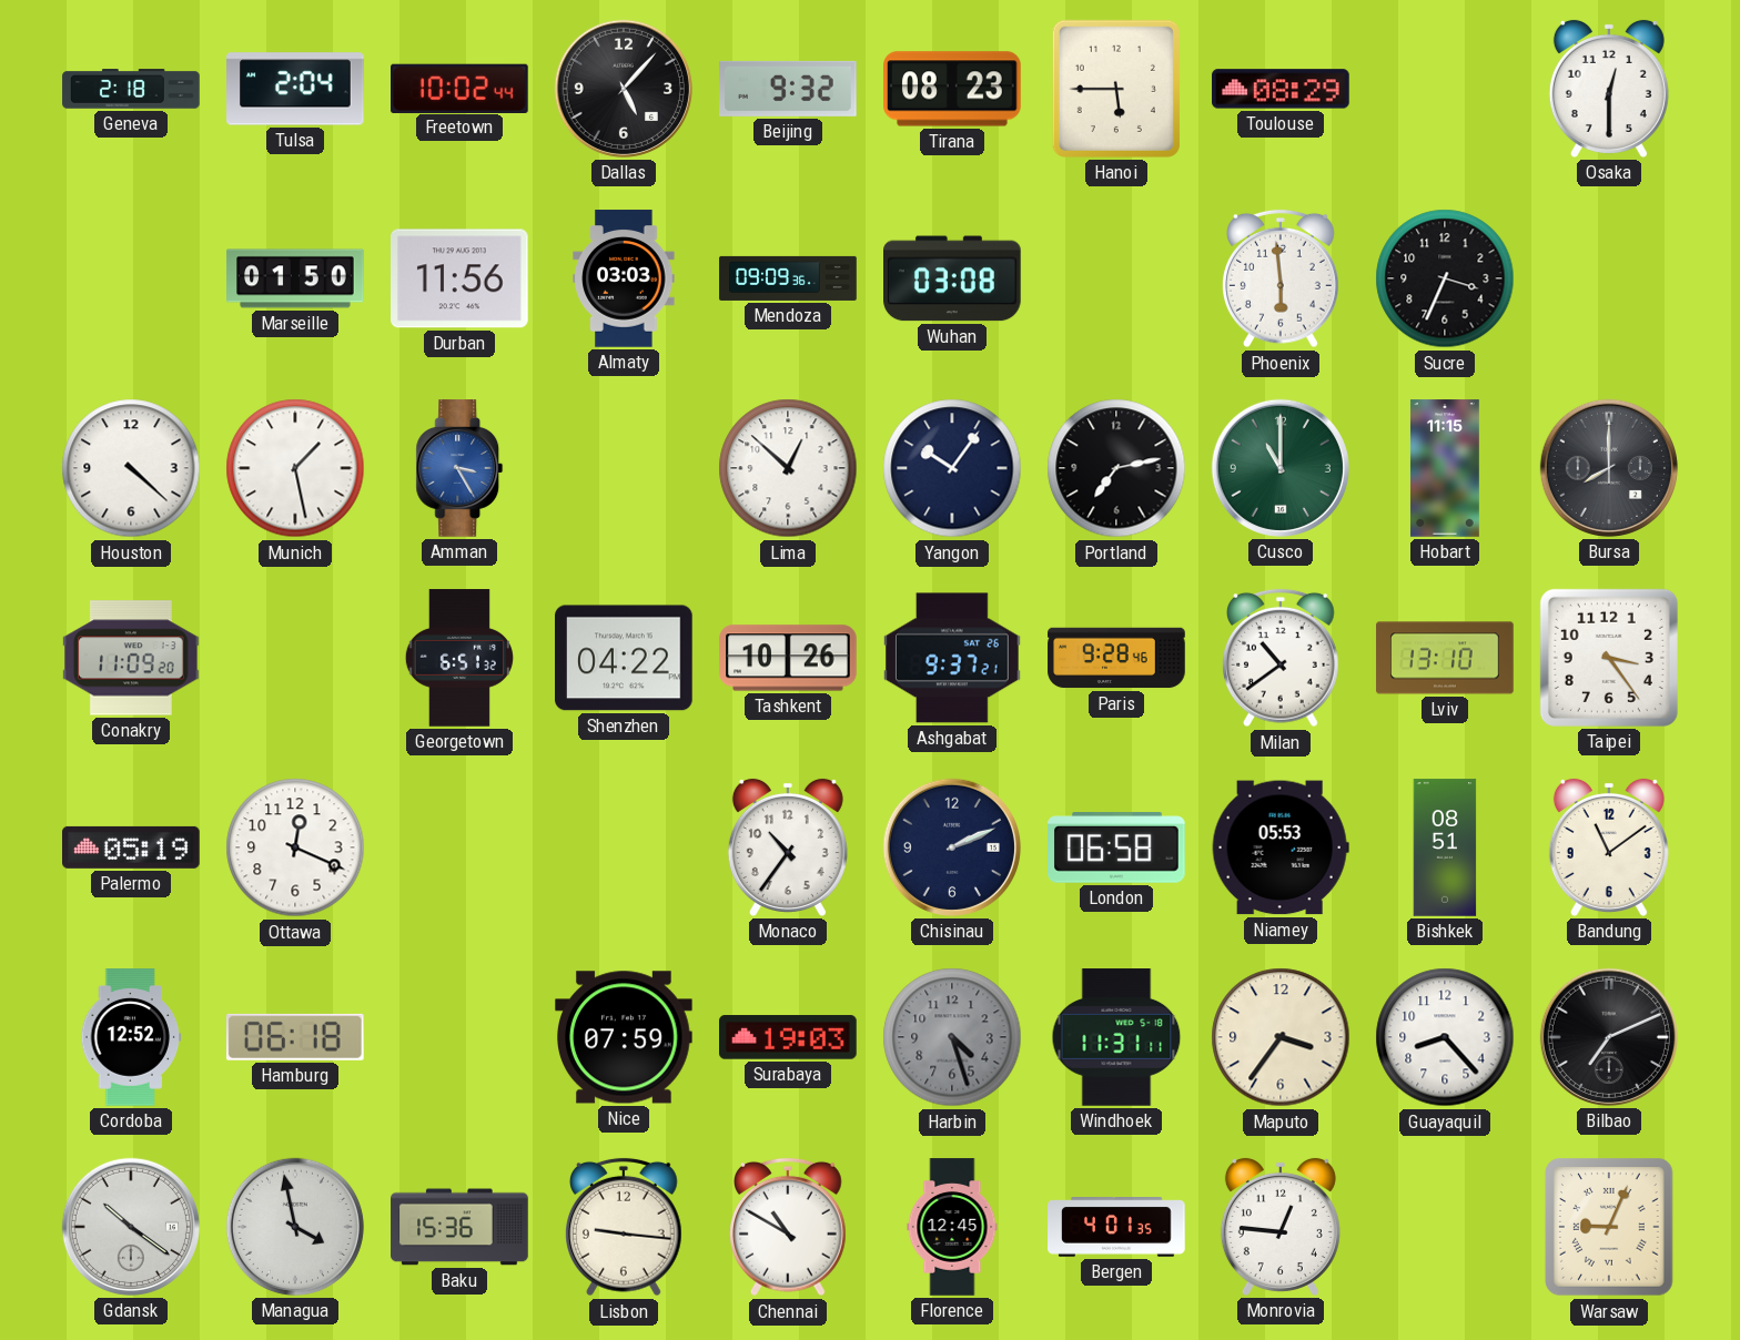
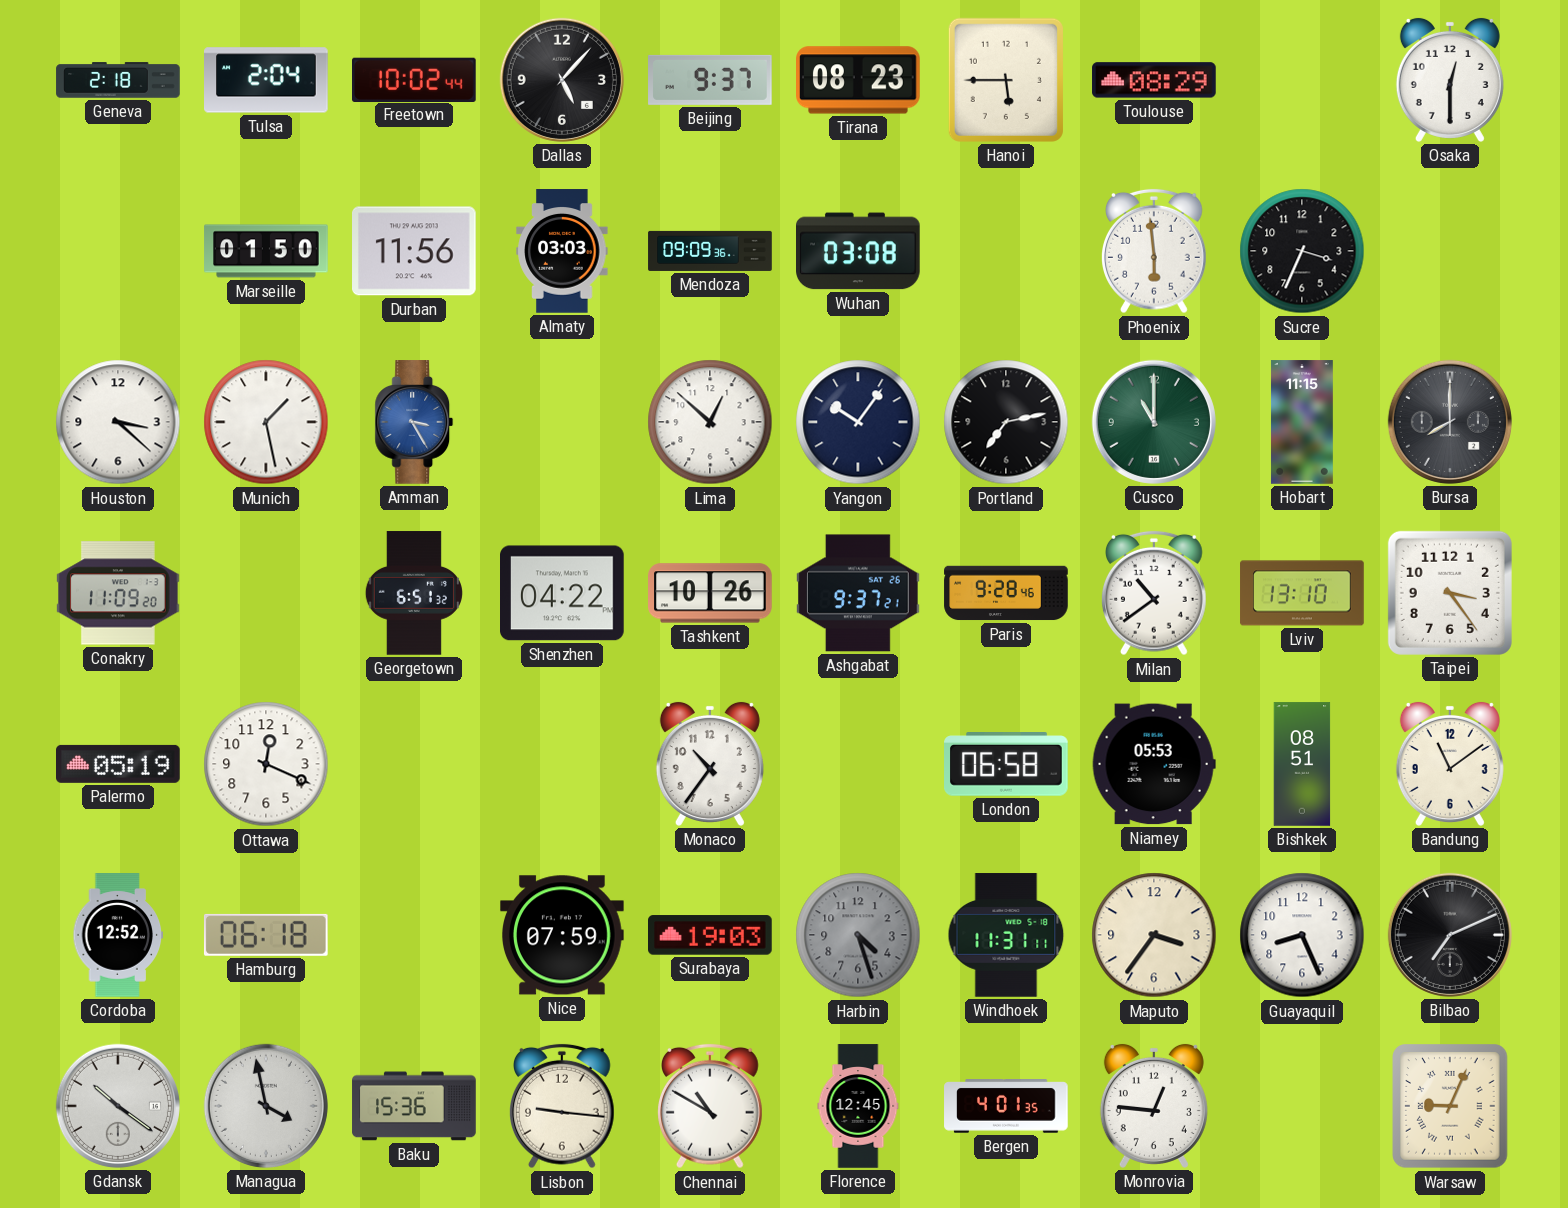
Beijing: 9:32 -> 9:37
Houston: 4:22 -> 3:22
Chisinau: 2:11 -> none
Guayaquil: 8:23 -> 8:26
